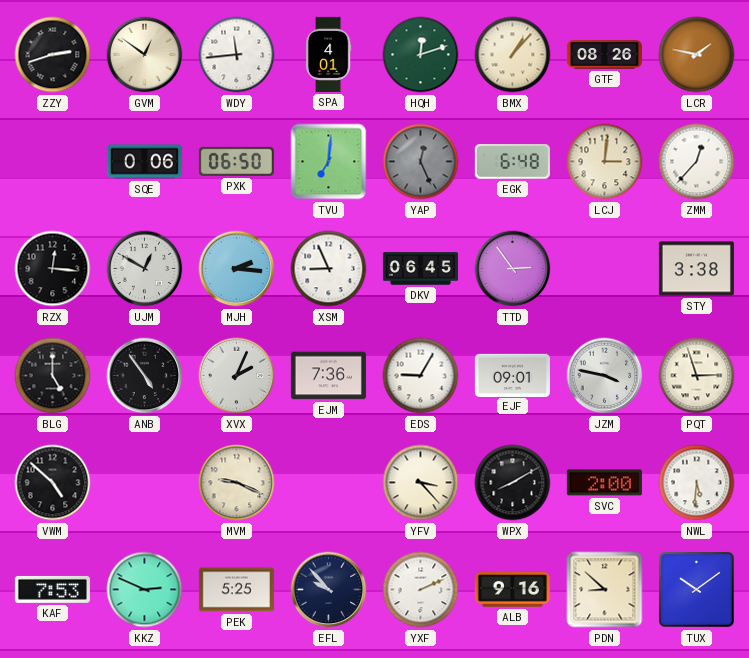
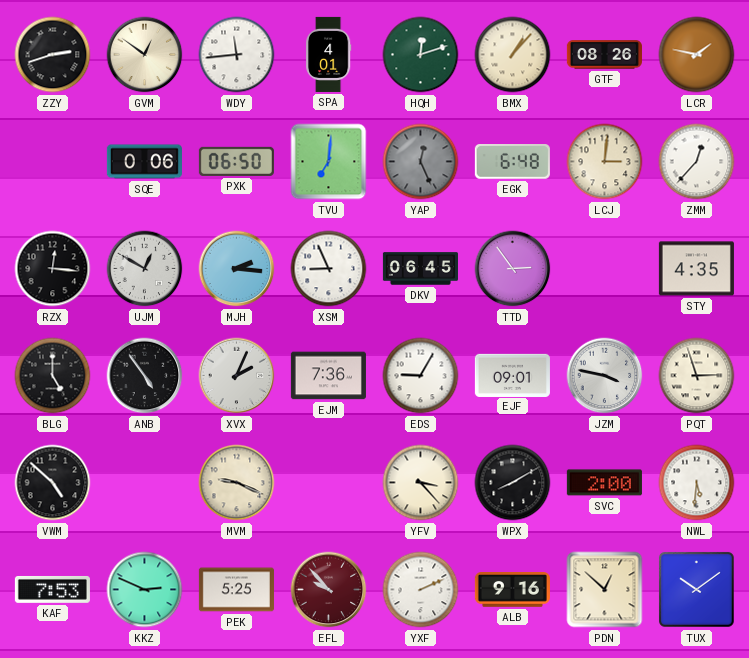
STY: 3:38 -> 4:35
EFL dial: navy -> burgundy
PDN: 8:52 -> 12:52
